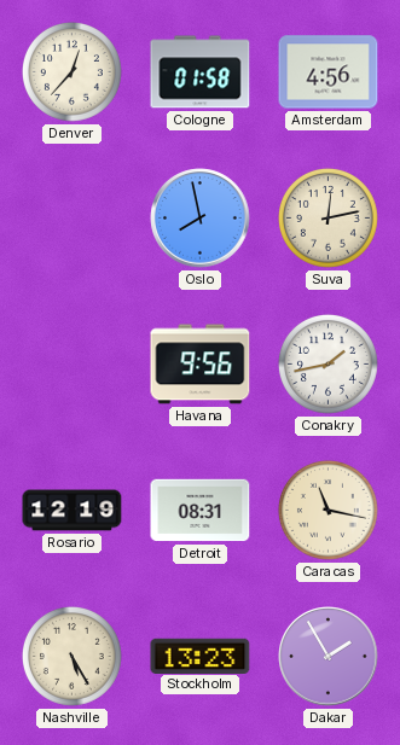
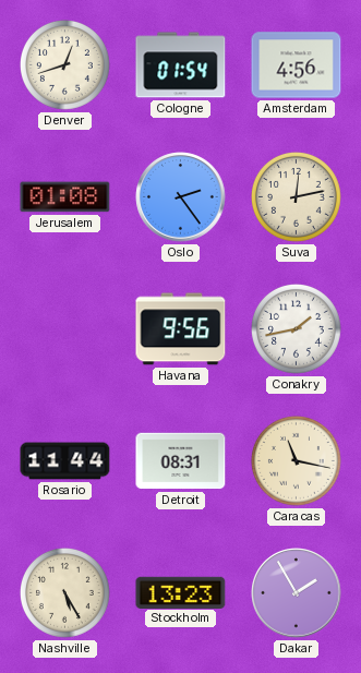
Denver: 12:37 -> 12:42
Cologne: 01:58 -> 01:54
Jerusalem: none -> 01:08
Oslo: 7:58 -> 2:24
Rosario: 12:19 -> 11:44
